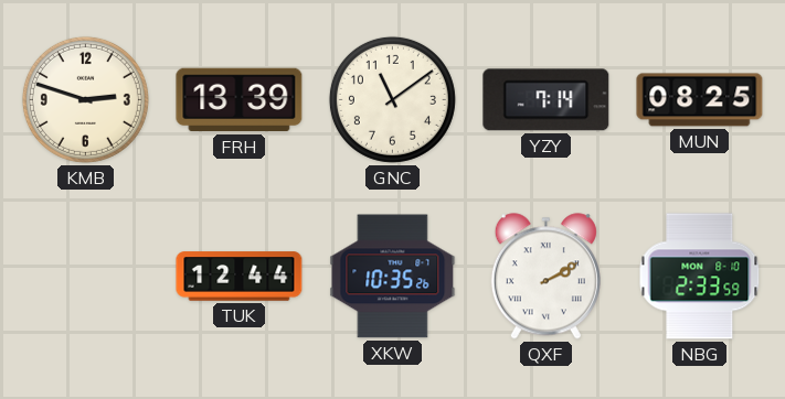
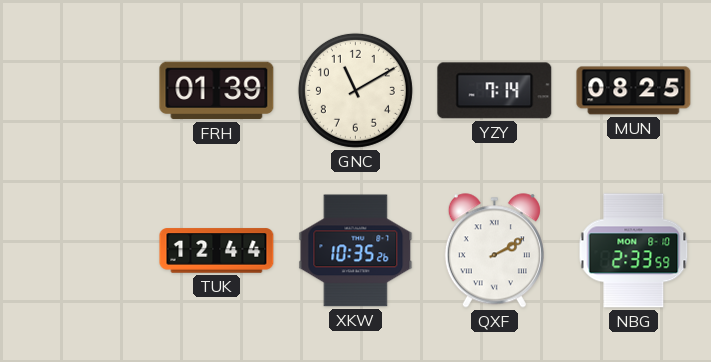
KMB: 2:48 -> none
FRH: 13:39 -> 01:39
GNC: 11:09 -> 11:10
